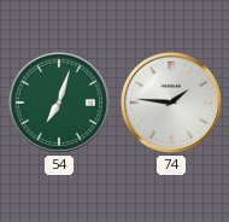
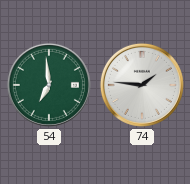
54: 7:03 -> 6:59
